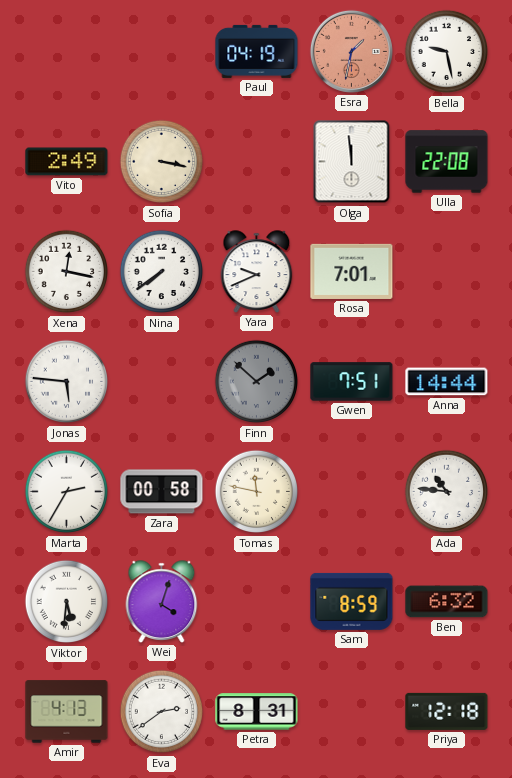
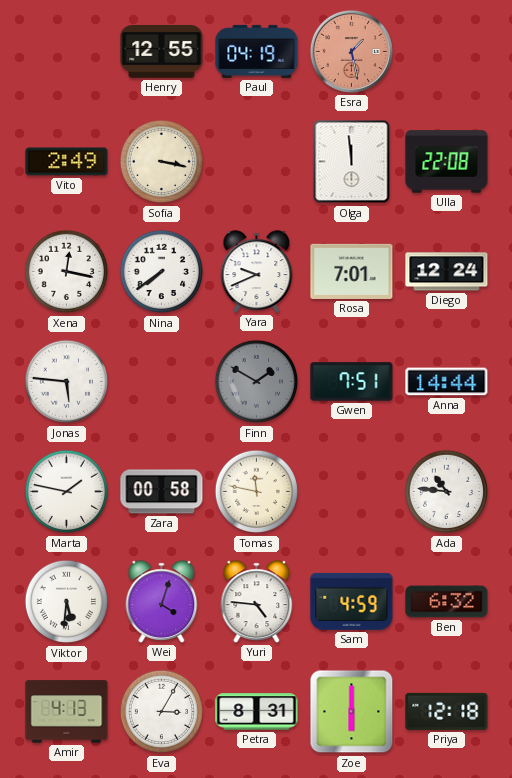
Henry: none -> 12:55
Esra: 1:32 -> 1:28
Bella: 9:28 -> none
Diego: none -> 12:24
Finn: 1:52 -> 1:50
Marta: 2:35 -> 1:47
Yuri: none -> 4:46
Sam: 8:59 -> 4:59
Eva: 2:39 -> 3:05
Zoe: none -> 6:00
